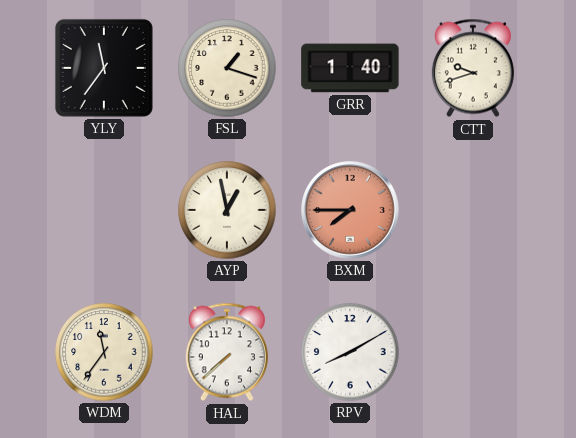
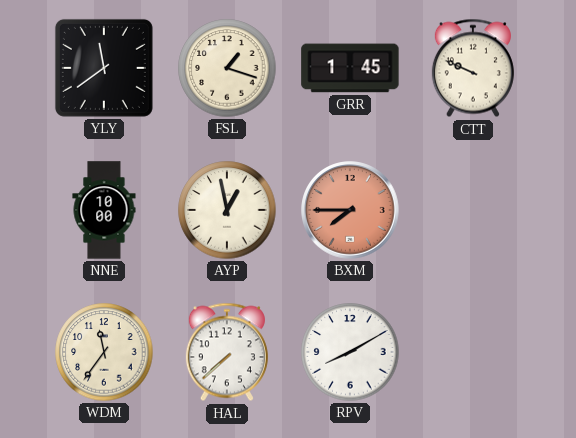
YLY: 11:36 -> 11:39
GRR: 1:40 -> 1:45
CTT: 9:42 -> 9:49
NNE: none -> 10:00
